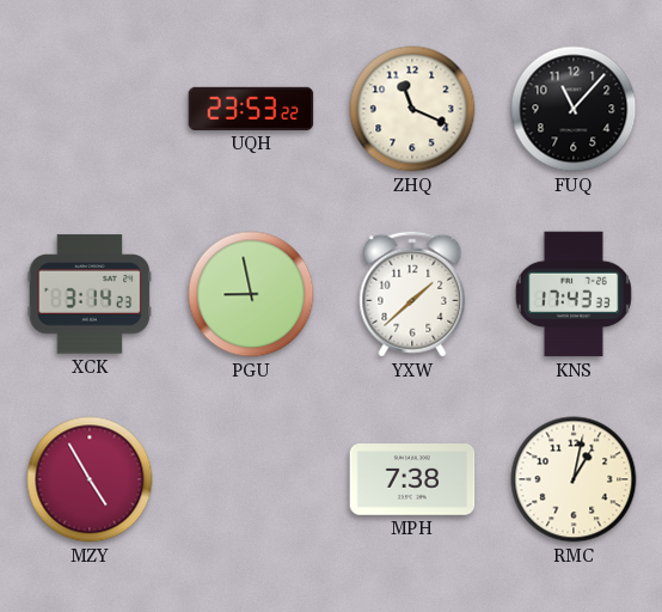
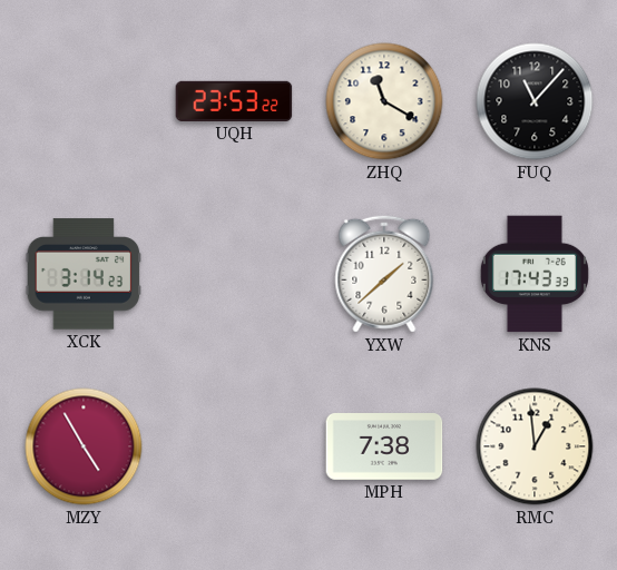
ZHQ: 11:19 -> 11:20
PGU: 8:58 -> none
RMC: 1:02 -> 12:59
